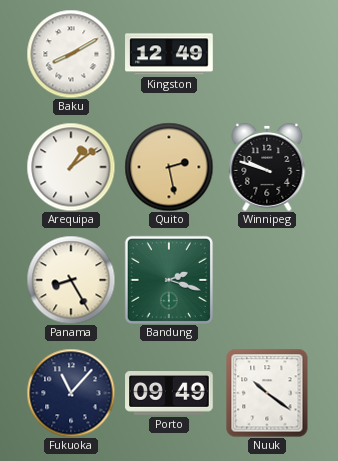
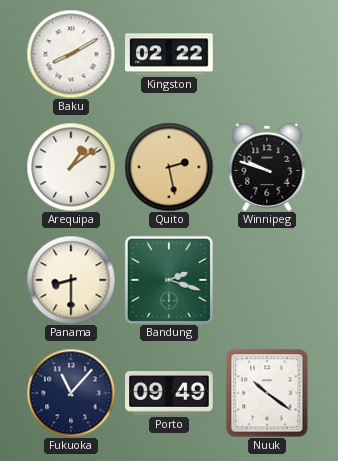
Kingston: 12:49 -> 02:22
Panama: 8:25 -> 8:30
